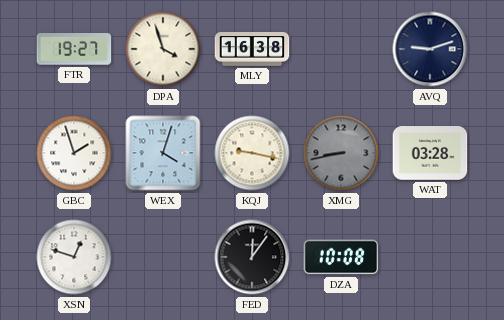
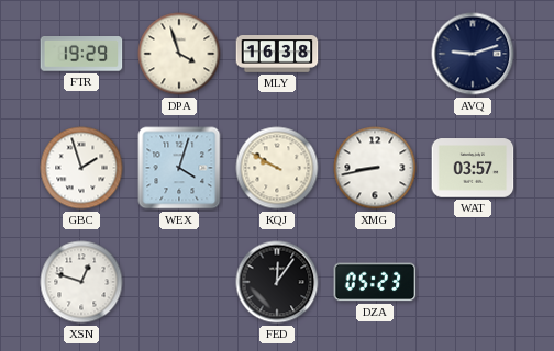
FTR: 19:27 -> 19:29
KQJ: 9:17 -> 9:50
XMG dial: grey -> white
WAT: 03:28 -> 03:57
DZA: 10:08 -> 05:23
